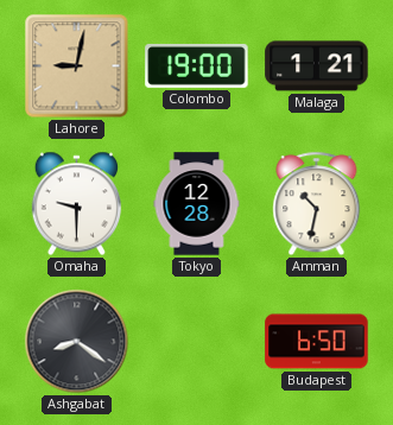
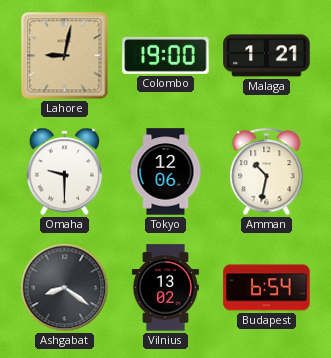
Tokyo: 12:28 -> 12:06
Vilnius: none -> 13:02
Budapest: 6:50 -> 6:54
